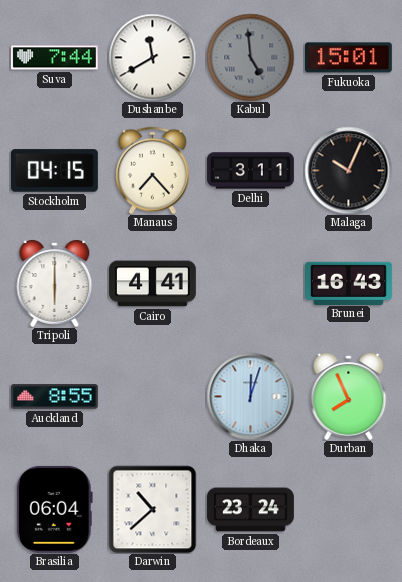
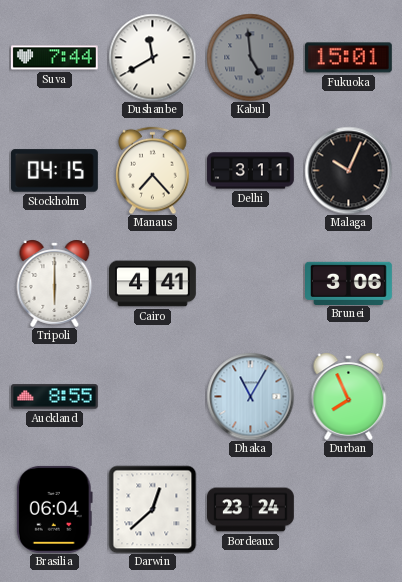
Brunei: 16:43 -> 3:06
Dhaka: 12:03 -> 11:05
Darwin: 10:38 -> 12:38
